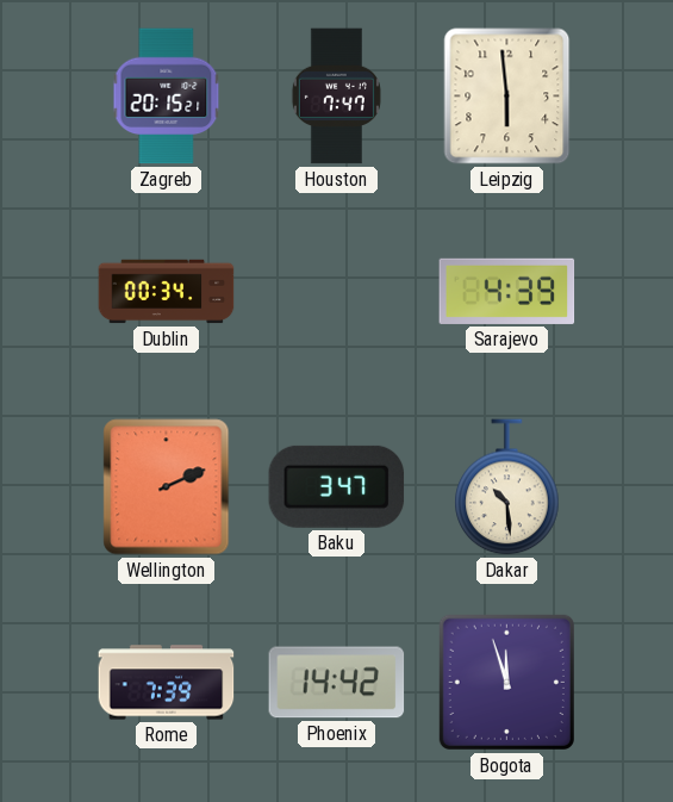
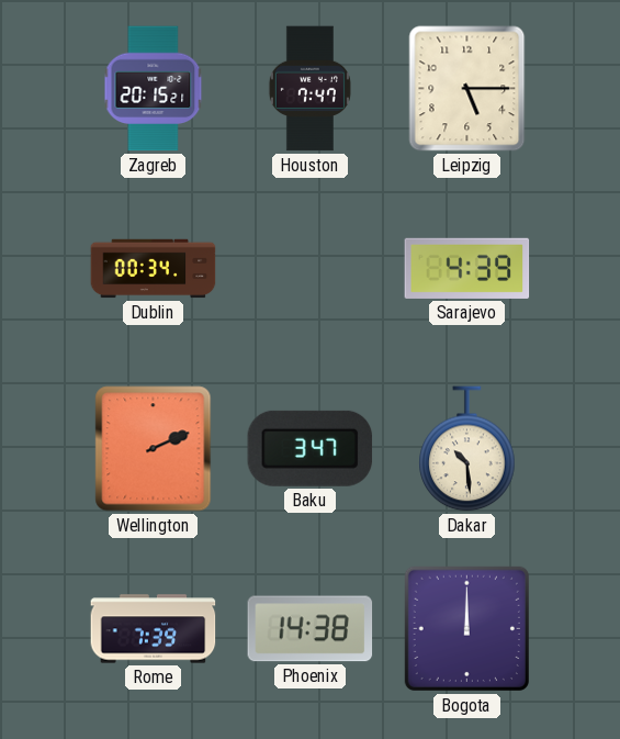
Leipzig: 5:59 -> 5:15
Phoenix: 14:42 -> 14:38
Bogota: 11:57 -> 12:00
